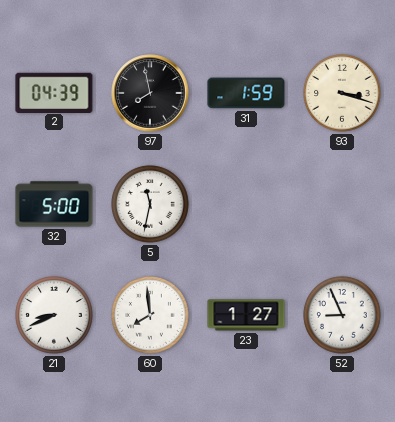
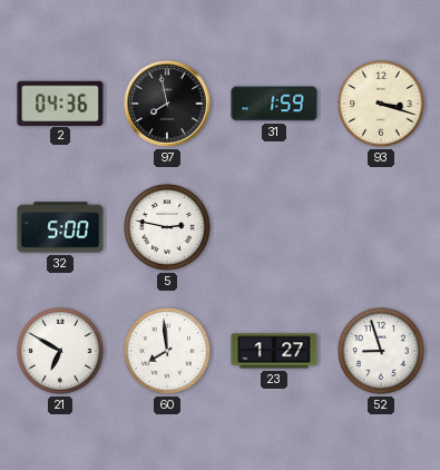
2: 04:39 -> 04:36
5: 11:32 -> 2:47
21: 8:41 -> 6:50
52: 8:56 -> 8:57
